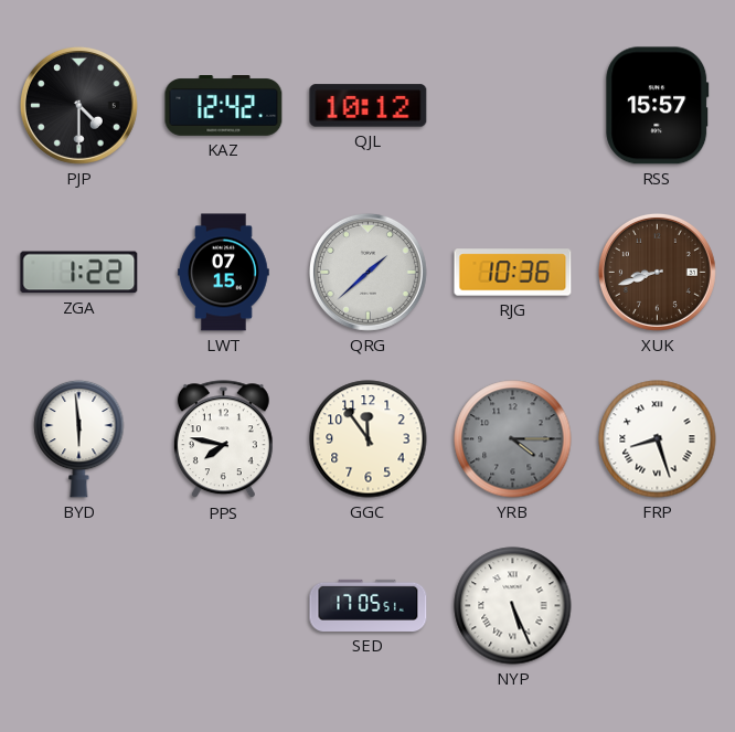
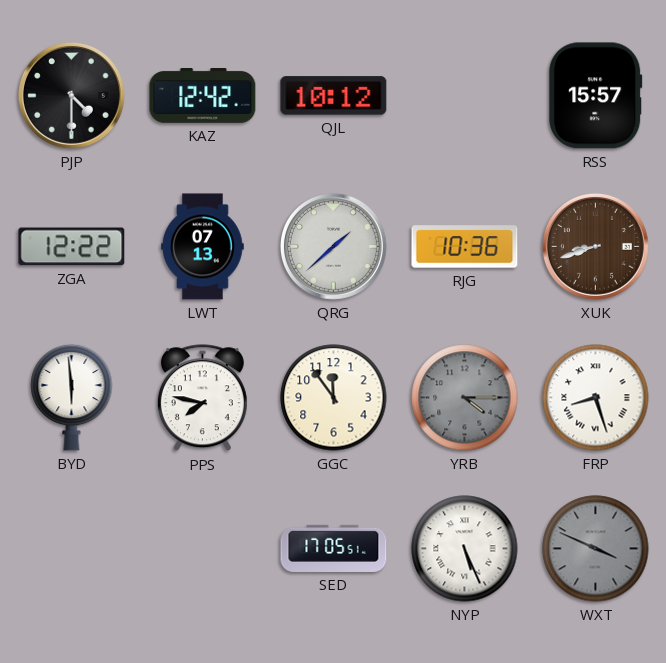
ZGA: 1:22 -> 12:22
LWT: 07:15 -> 07:13
WXT: none -> 3:49
